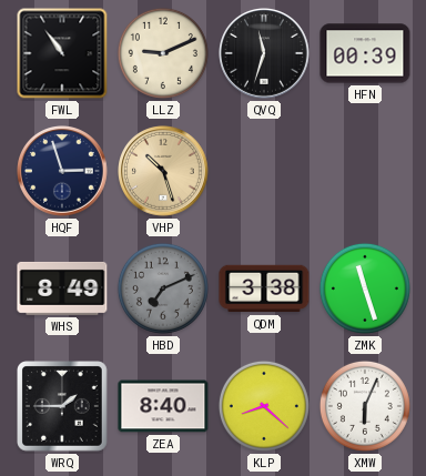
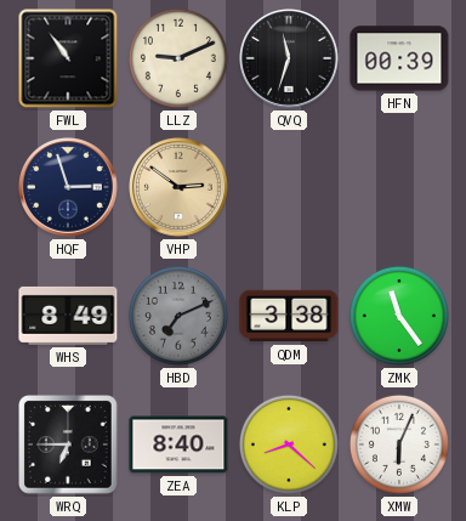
VHP: 10:27 -> 2:51
ZMK: 11:27 -> 11:24
WRQ: 1:45 -> 6:45
